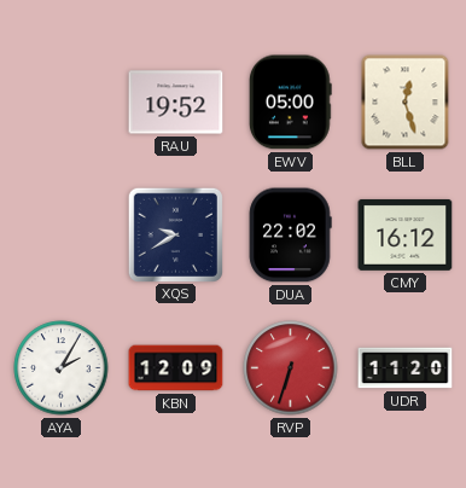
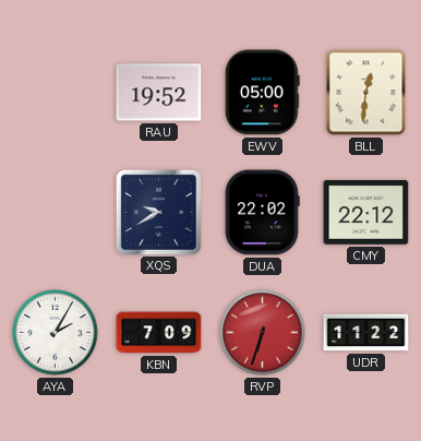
BLL: 12:27 -> 12:31
CMY: 16:12 -> 22:12
KBN: 12:09 -> 7:09
UDR: 11:20 -> 11:22
